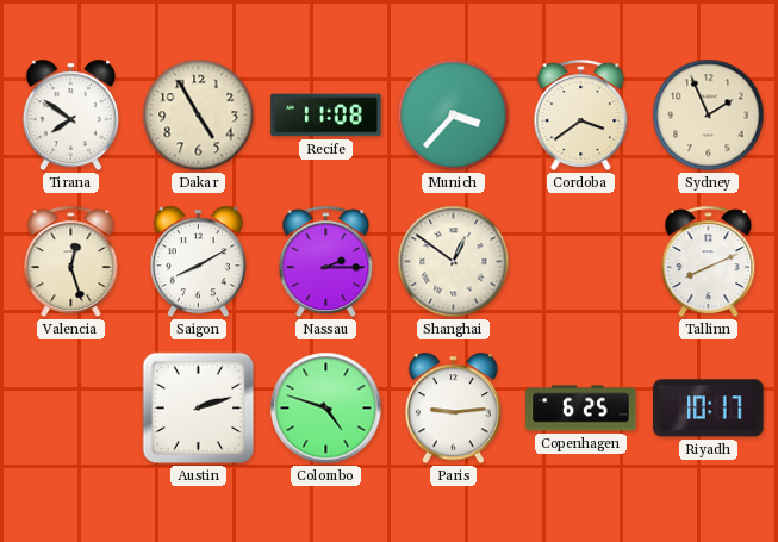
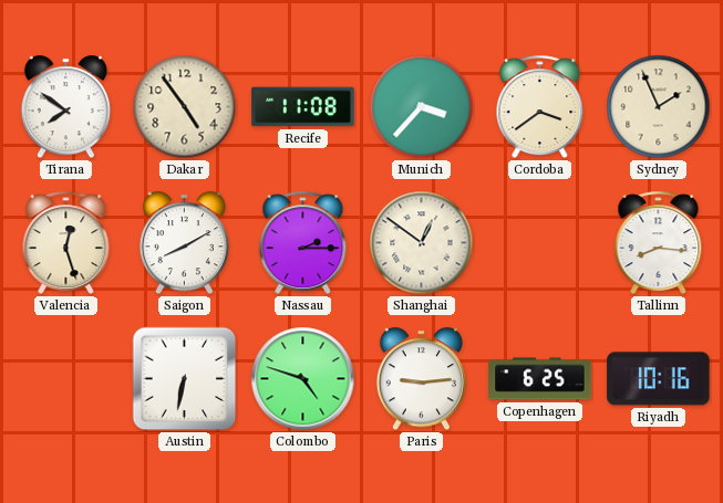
Dakar: 4:55 -> 4:54
Tallinn: 8:11 -> 8:16
Austin: 2:12 -> 6:32
Riyadh: 10:17 -> 10:16
